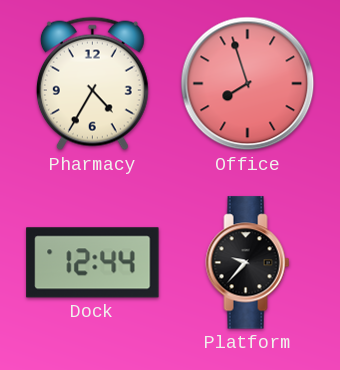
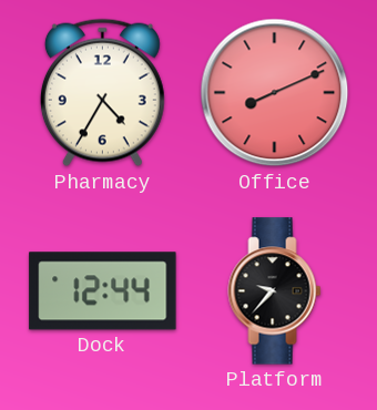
Office: 7:57 -> 8:11
